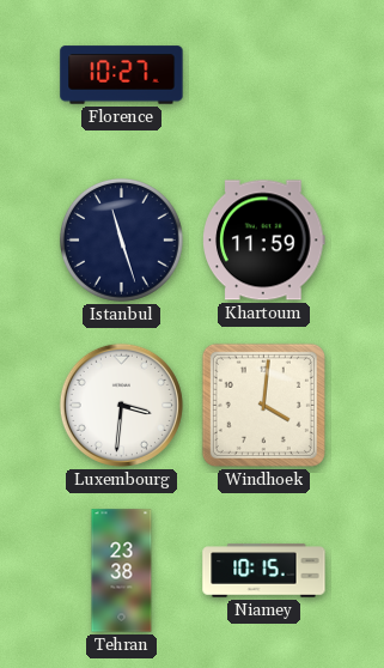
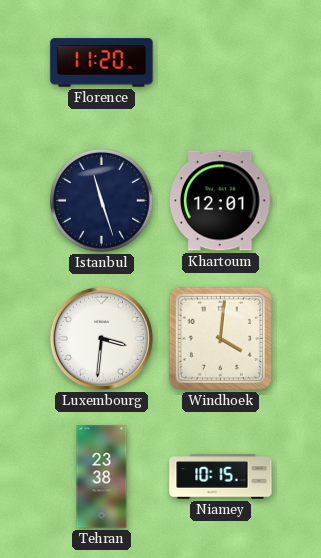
Florence: 10:27 -> 11:20
Khartoum: 11:59 -> 12:01
